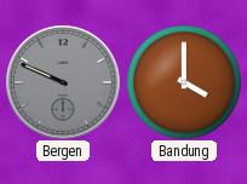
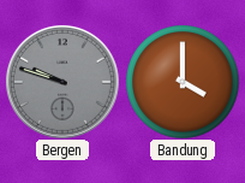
Bergen: 9:49 -> 9:48
